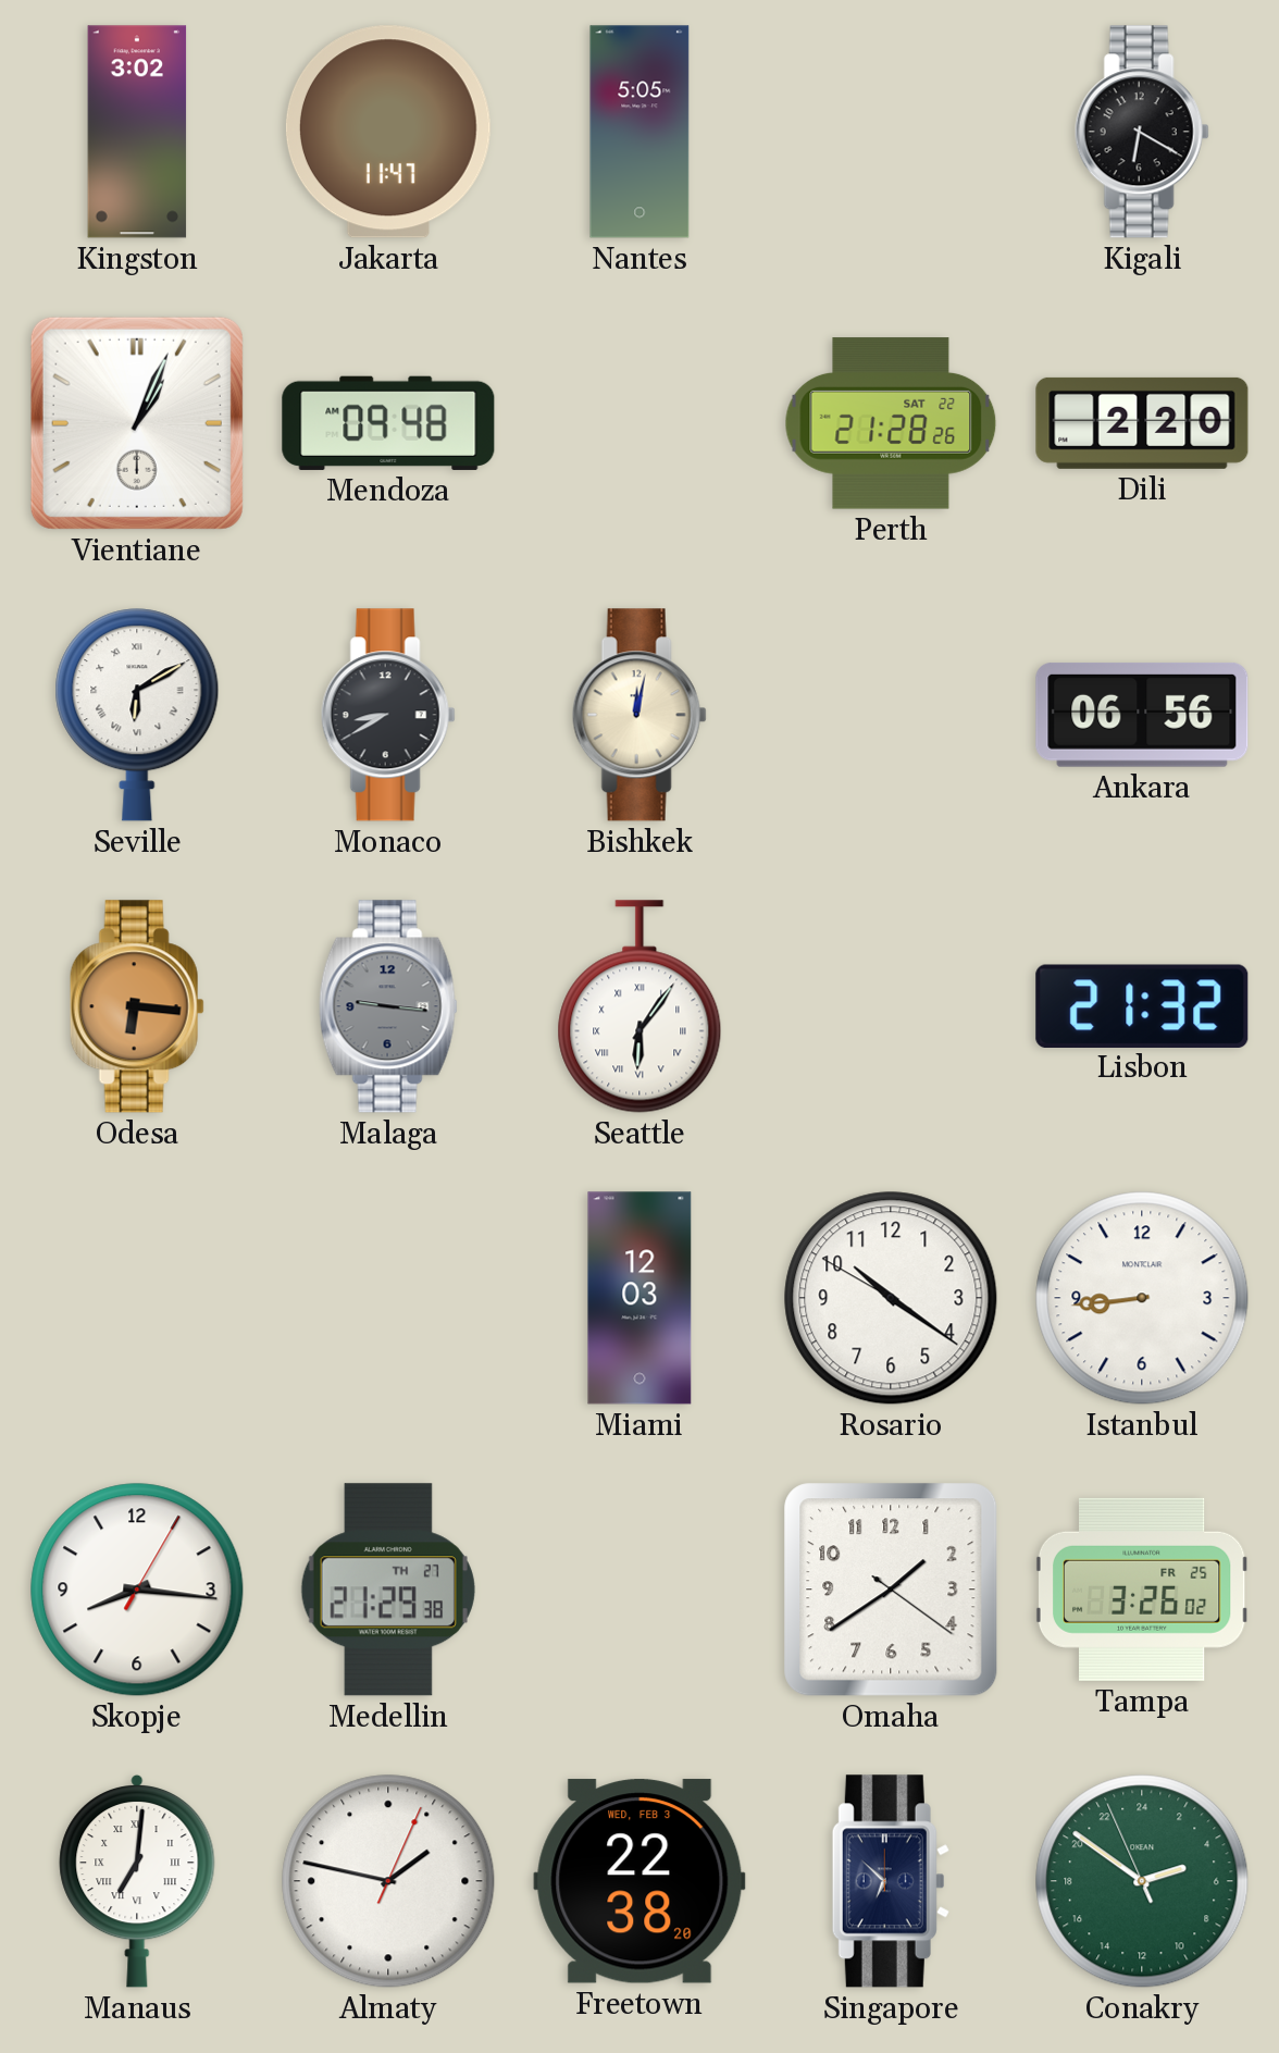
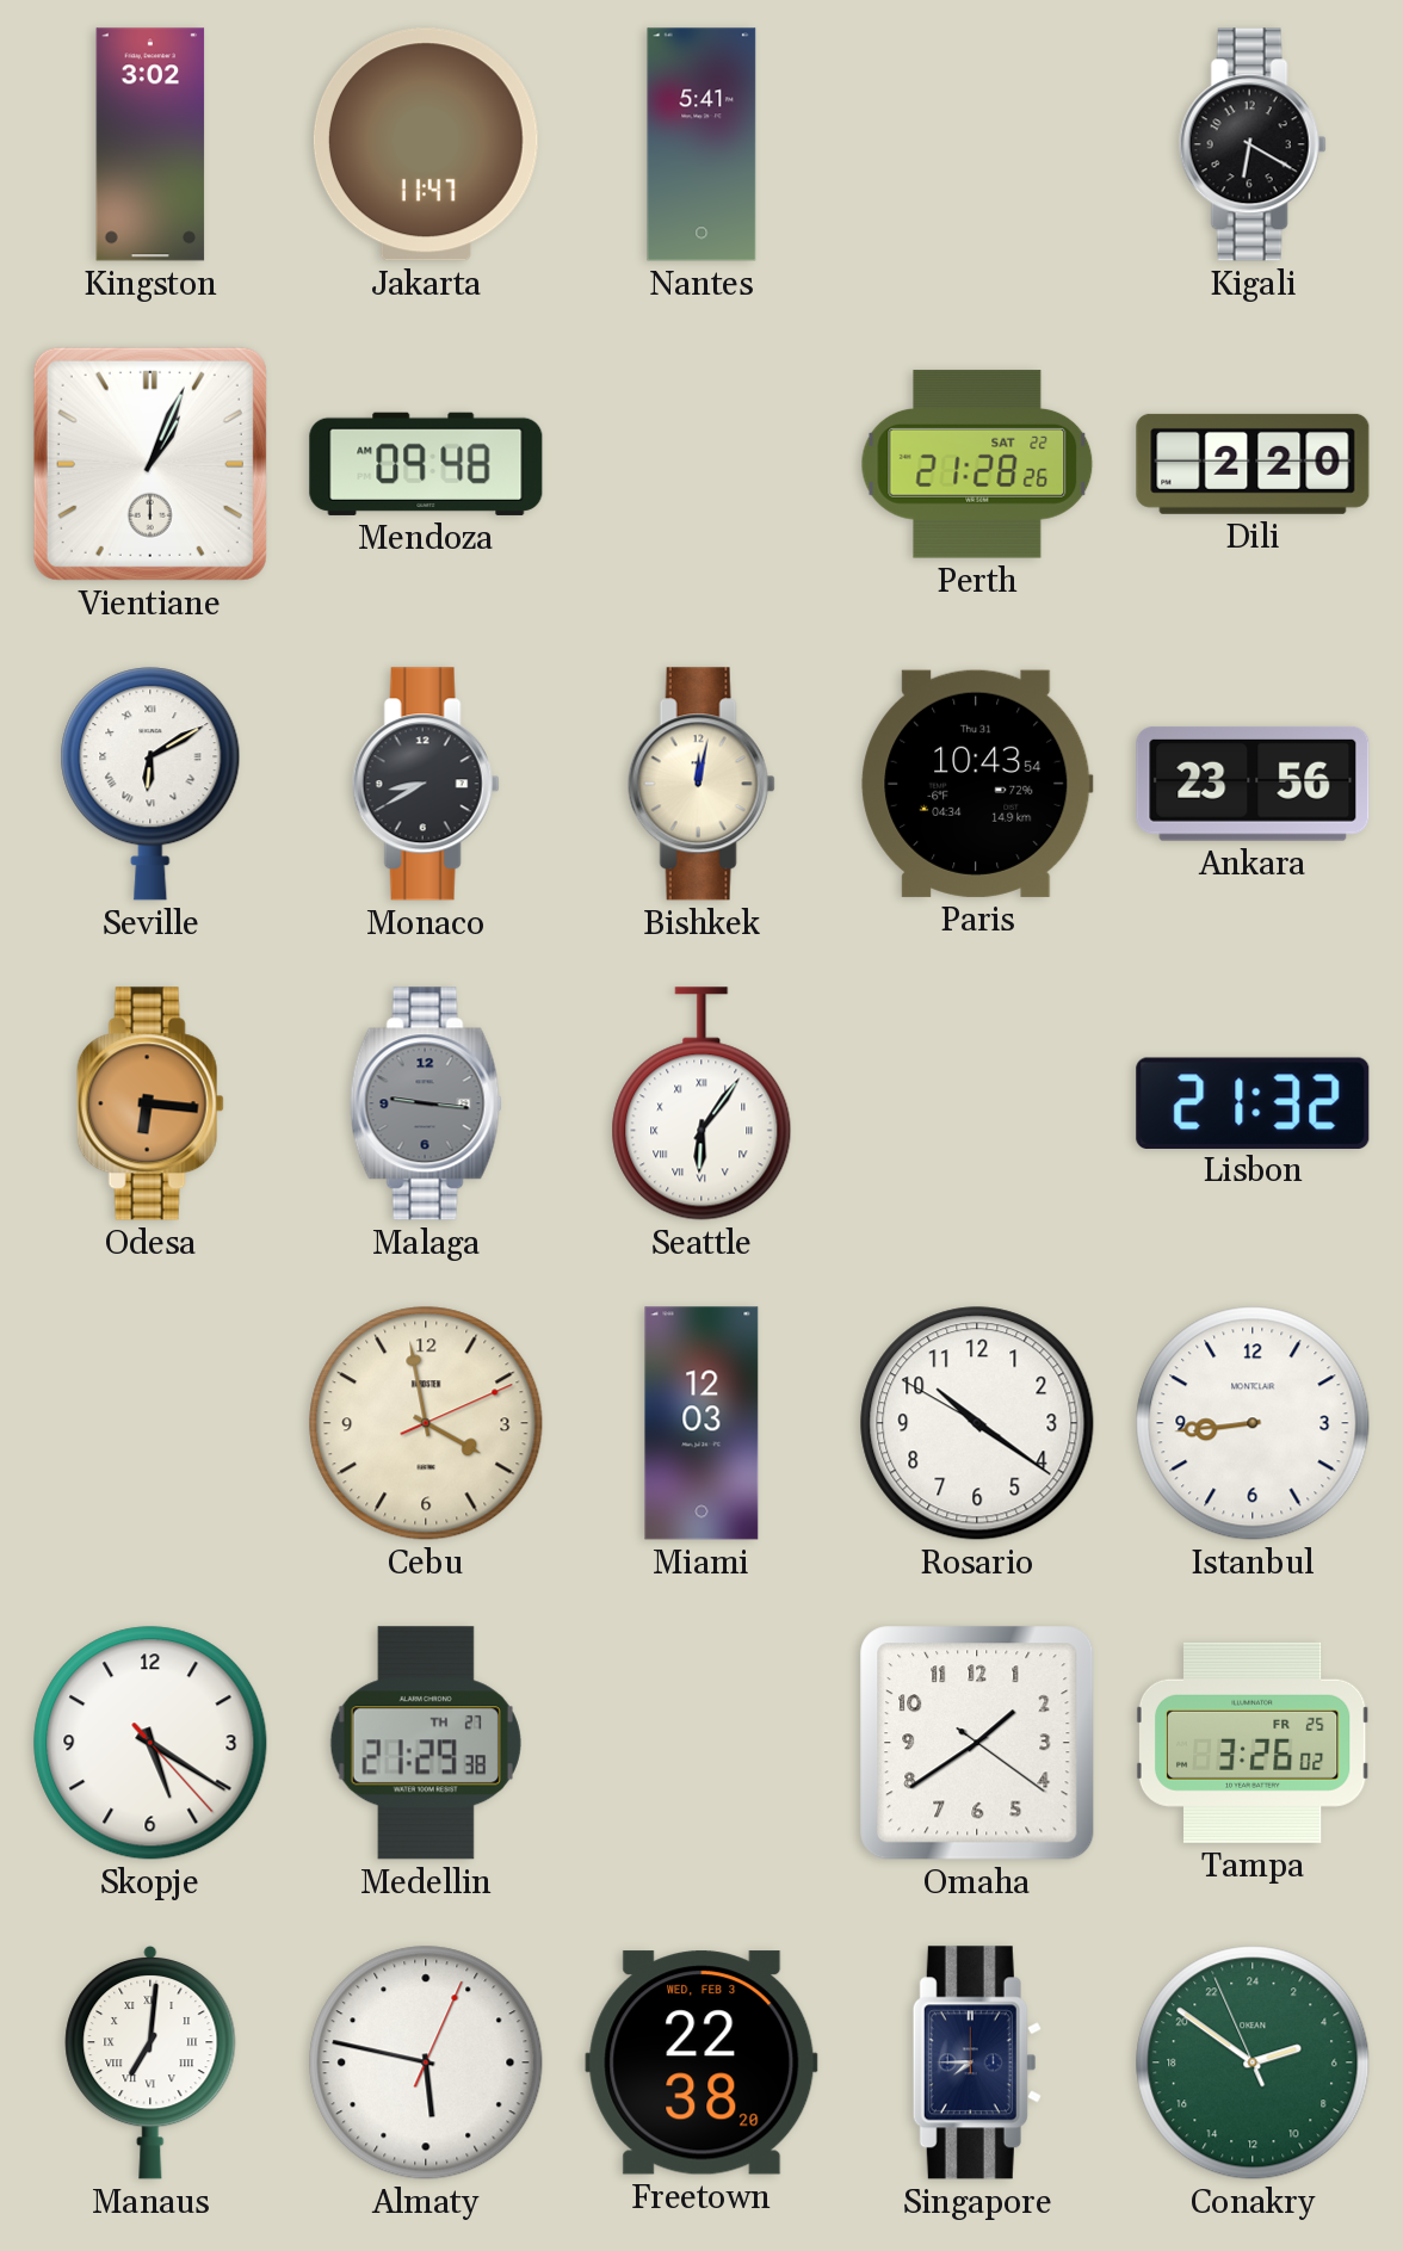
Nantes: 5:05 -> 5:41
Paris: none -> 10:43
Ankara: 06:56 -> 23:56
Cebu: none -> 3:58
Skopje: 8:16 -> 5:20
Almaty: 1:47 -> 5:47
Singapore: 6:52 -> 7:45
